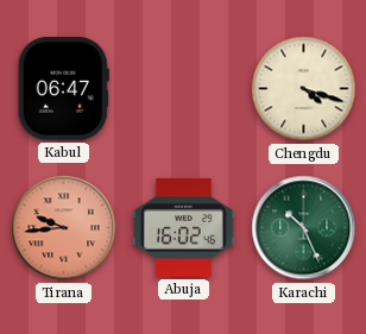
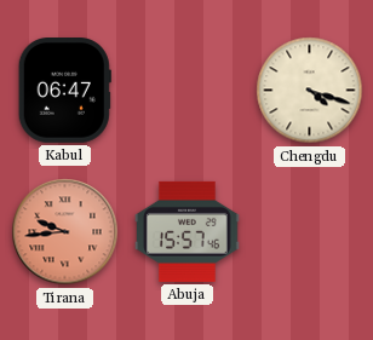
Abuja: 16:02 -> 15:57
Karachi: 10:26 -> none
